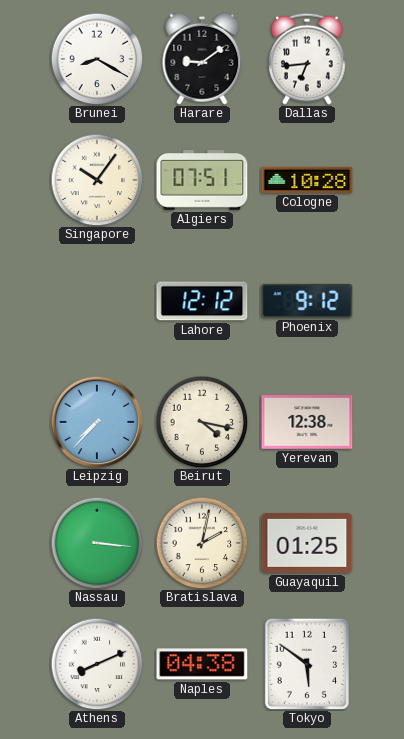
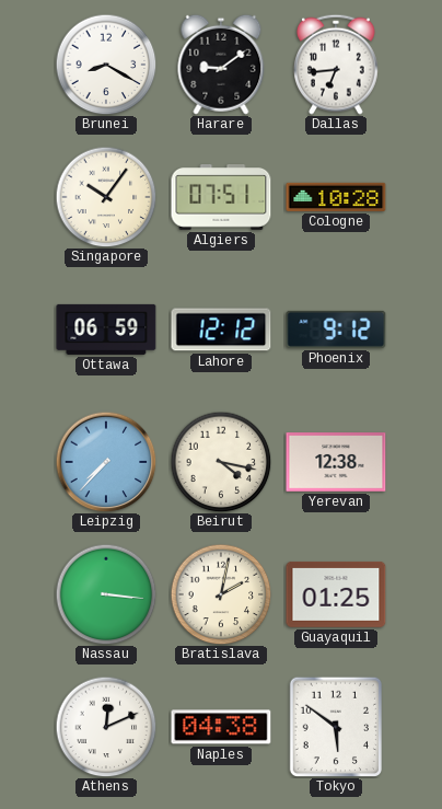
Ottawa: none -> 06:59
Athens: 8:11 -> 12:11
